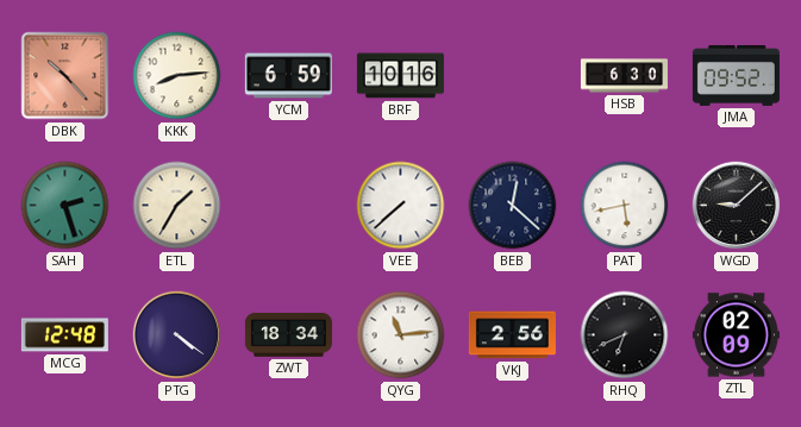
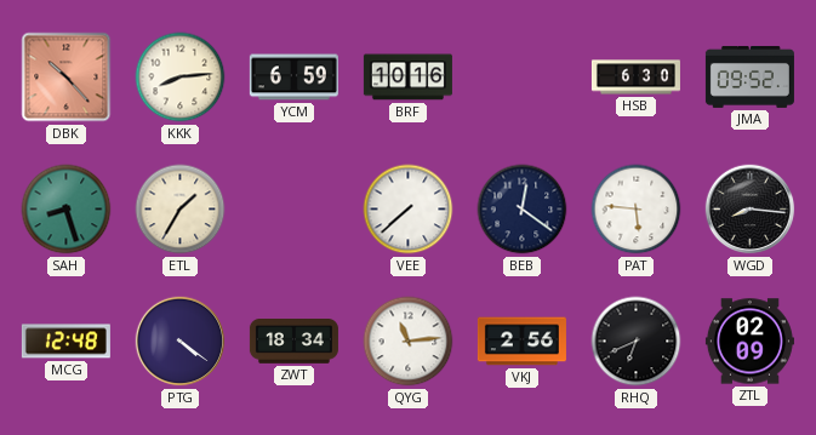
SAH: 2:27 -> 8:27
BEB: 12:22 -> 12:21
PAT: 5:43 -> 5:46
WGD: 9:08 -> 8:16
